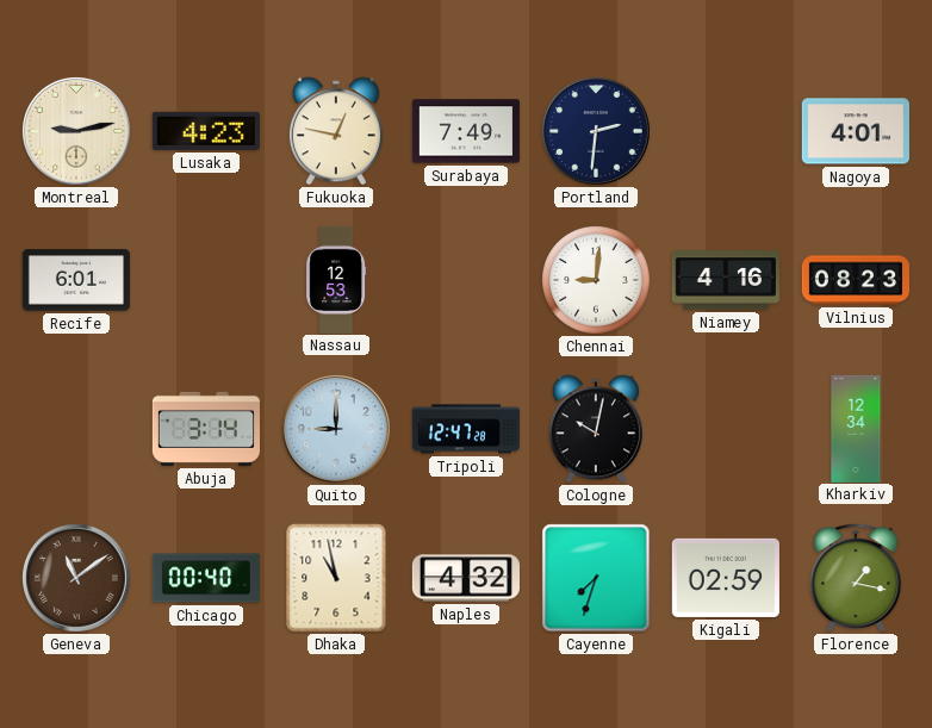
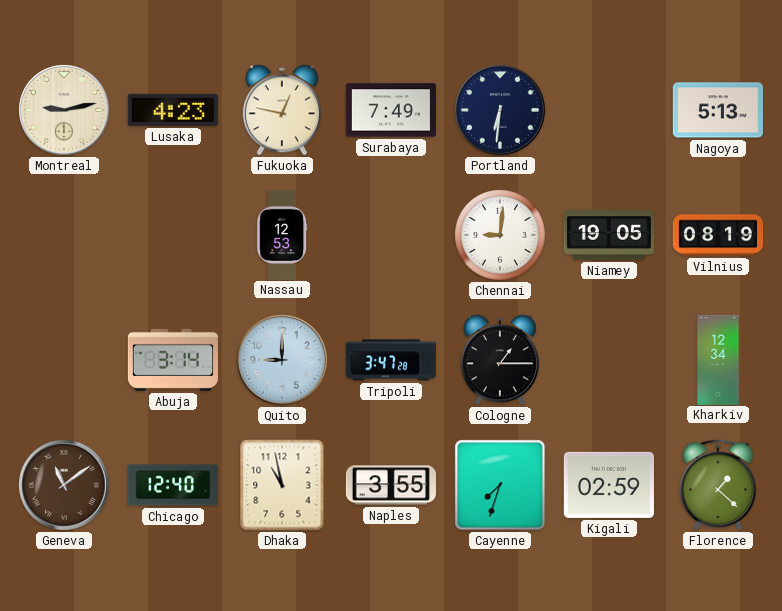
Portland: 2:31 -> 6:31
Nagoya: 4:01 -> 5:13
Recife: 6:01 -> none
Niamey: 4:16 -> 19:05
Vilnius: 08:23 -> 08:19
Tripoli: 12:47 -> 3:47
Cologne: 10:02 -> 1:15
Chicago: 00:40 -> 12:40
Naples: 4:32 -> 3:55
Florence: 1:17 -> 1:22
